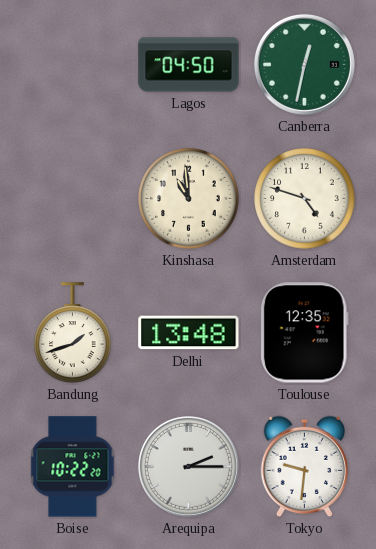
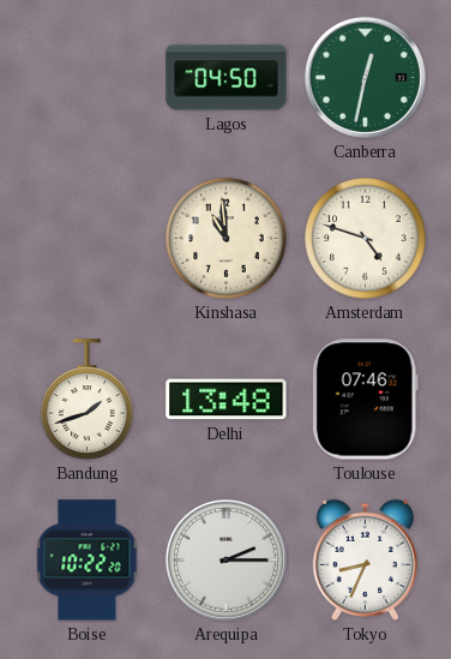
Toulouse: 12:35 -> 07:46
Tokyo: 9:31 -> 8:34
